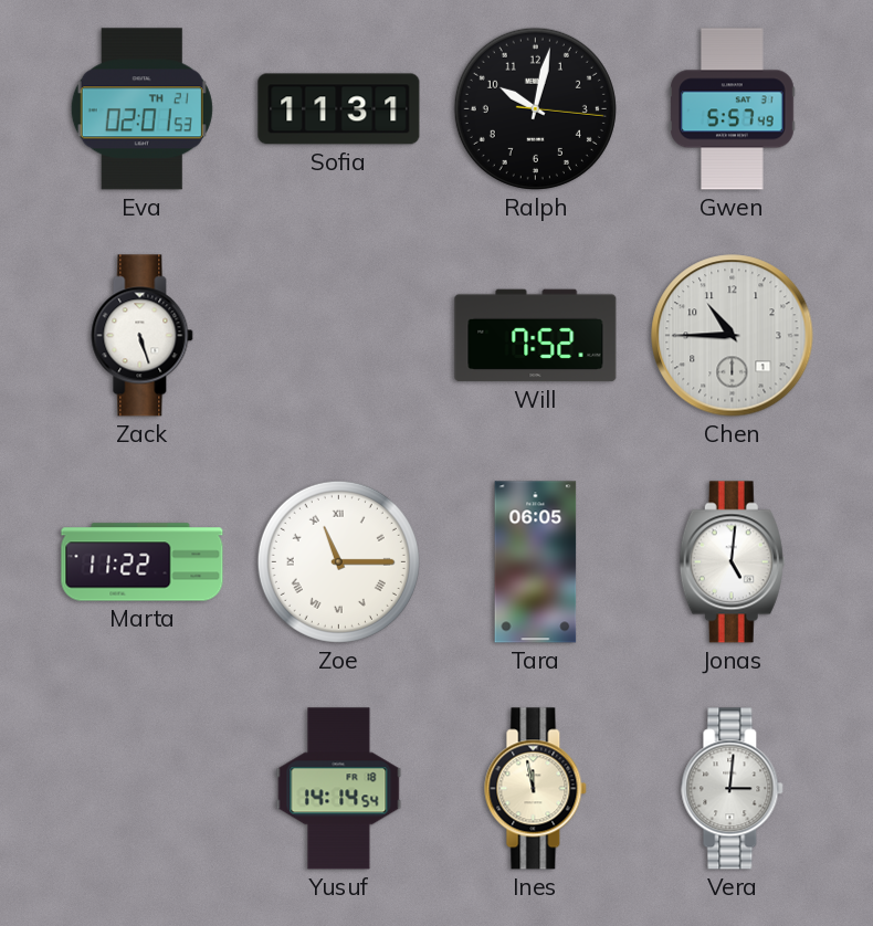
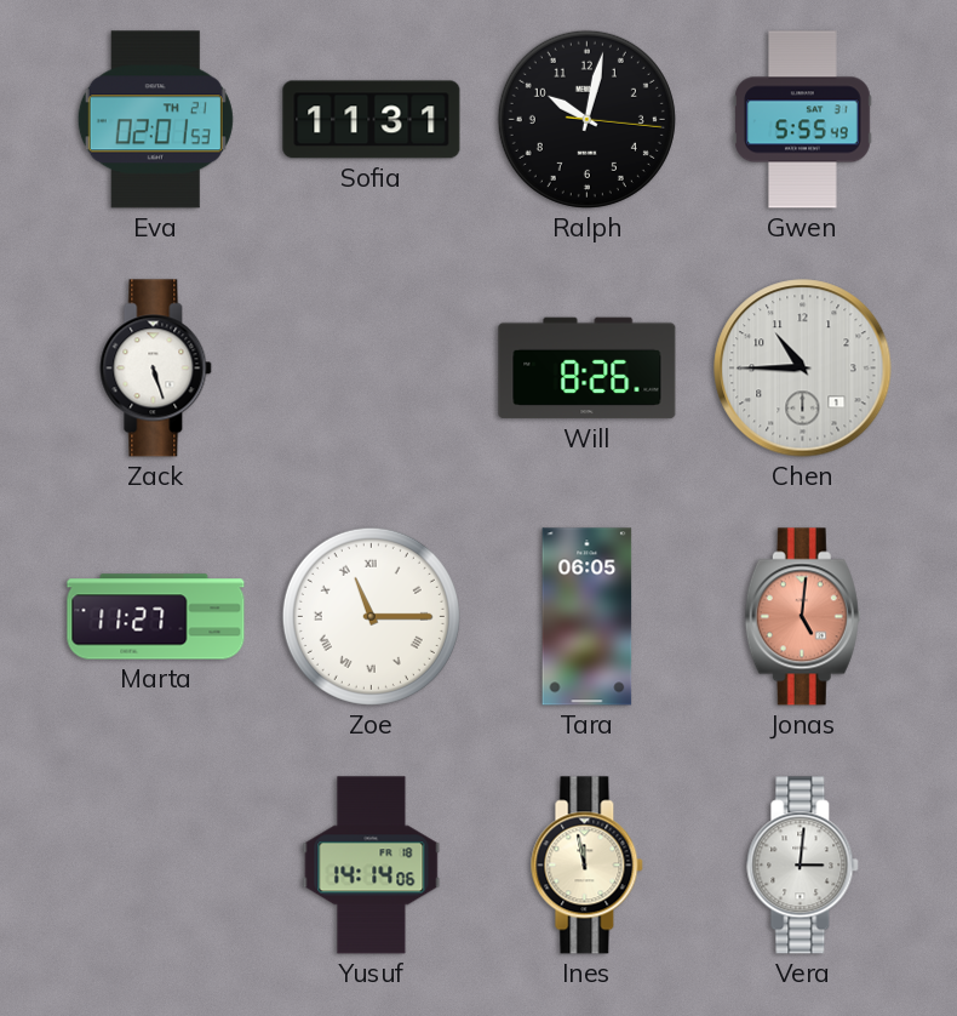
Gwen: 5:57 -> 5:55
Will: 7:52 -> 8:26
Marta: 11:22 -> 11:27
Jonas dial: white -> salmon
Yusuf: 14:14:54 -> 14:14:06
